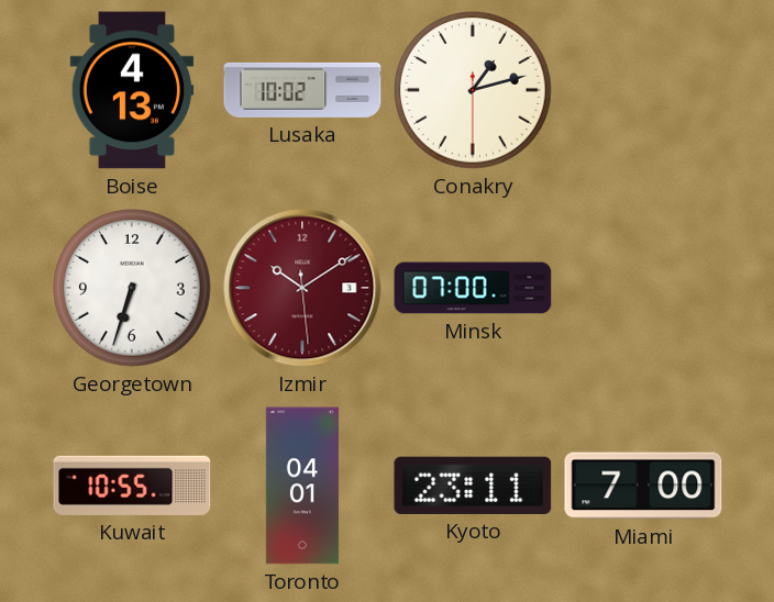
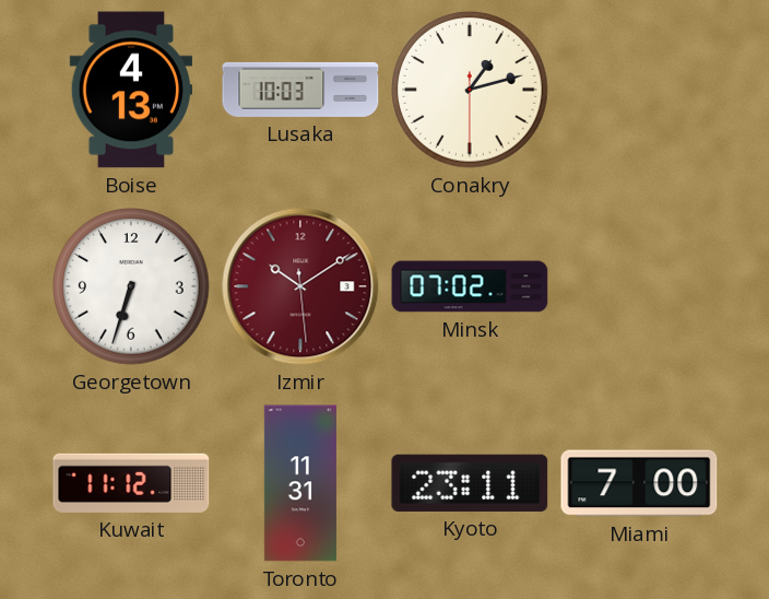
Lusaka: 10:02 -> 10:03
Minsk: 07:00 -> 07:02
Kuwait: 10:55 -> 11:12
Toronto: 04:01 -> 11:31
